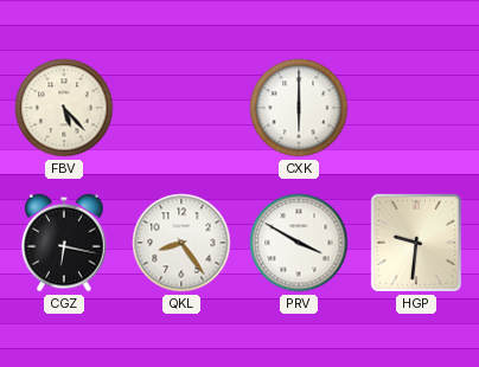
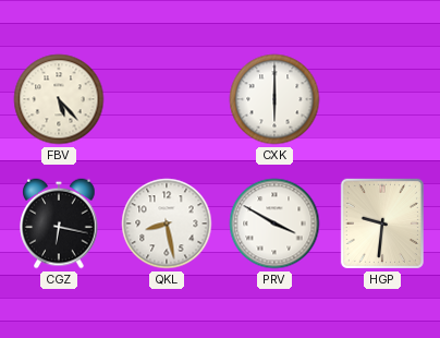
QKL: 8:24 -> 8:28
